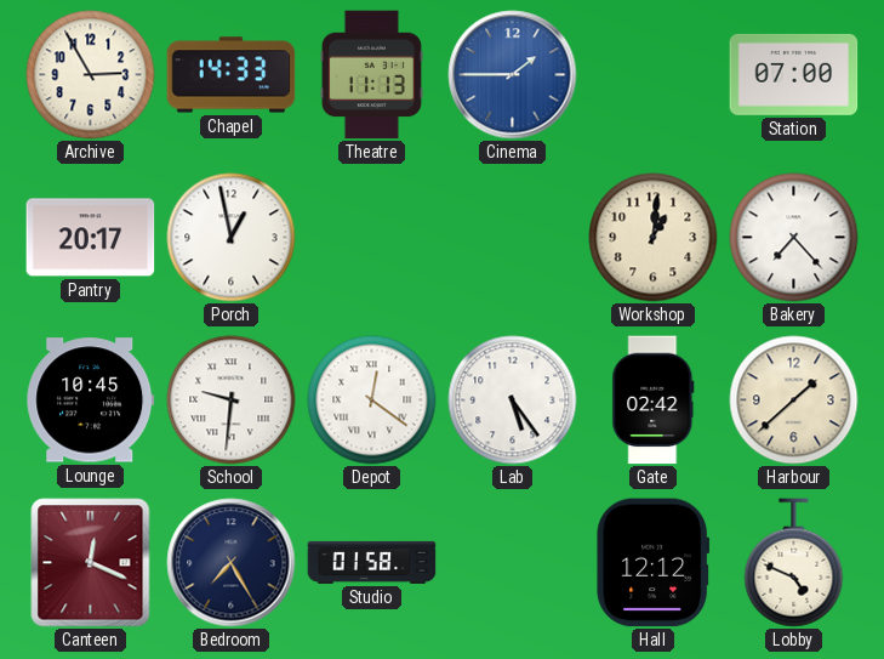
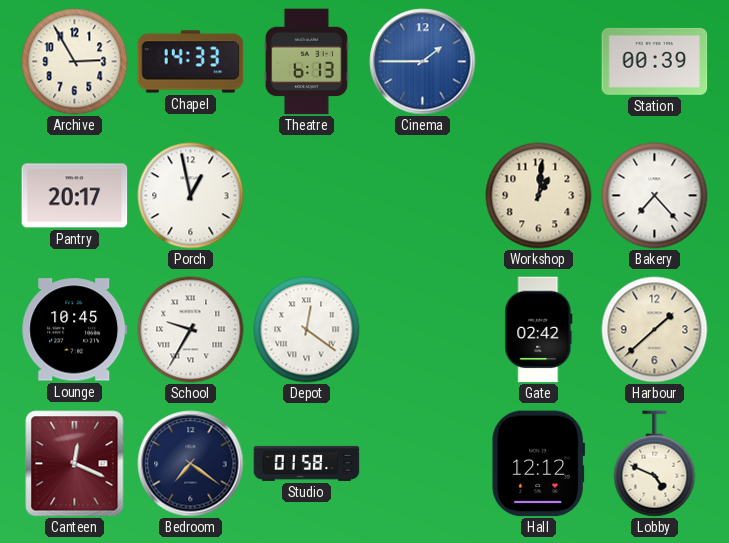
Theatre: 11:13 -> 6:13
Station: 07:00 -> 00:39
School: 9:31 -> 9:35
Lab: 5:24 -> none
Bedroom: 7:25 -> 7:21
